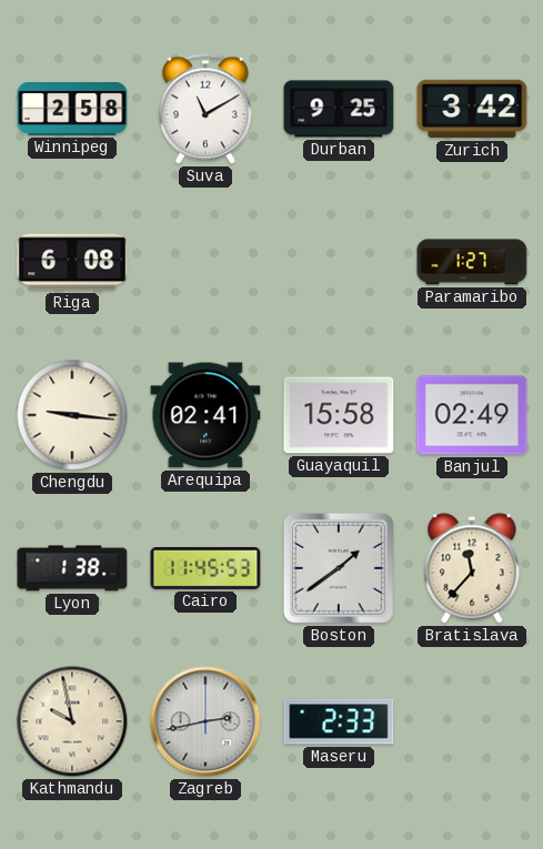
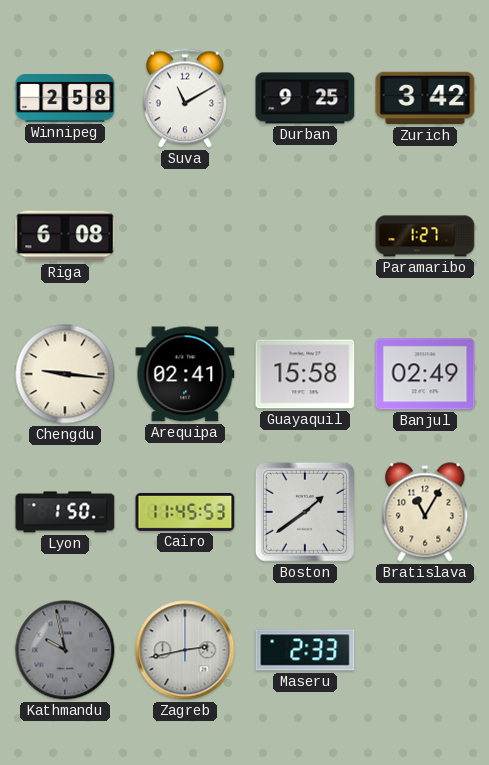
Lyon: 1:38 -> 1:50
Bratislava: 11:37 -> 11:05
Kathmandu dial: cream -> grey
